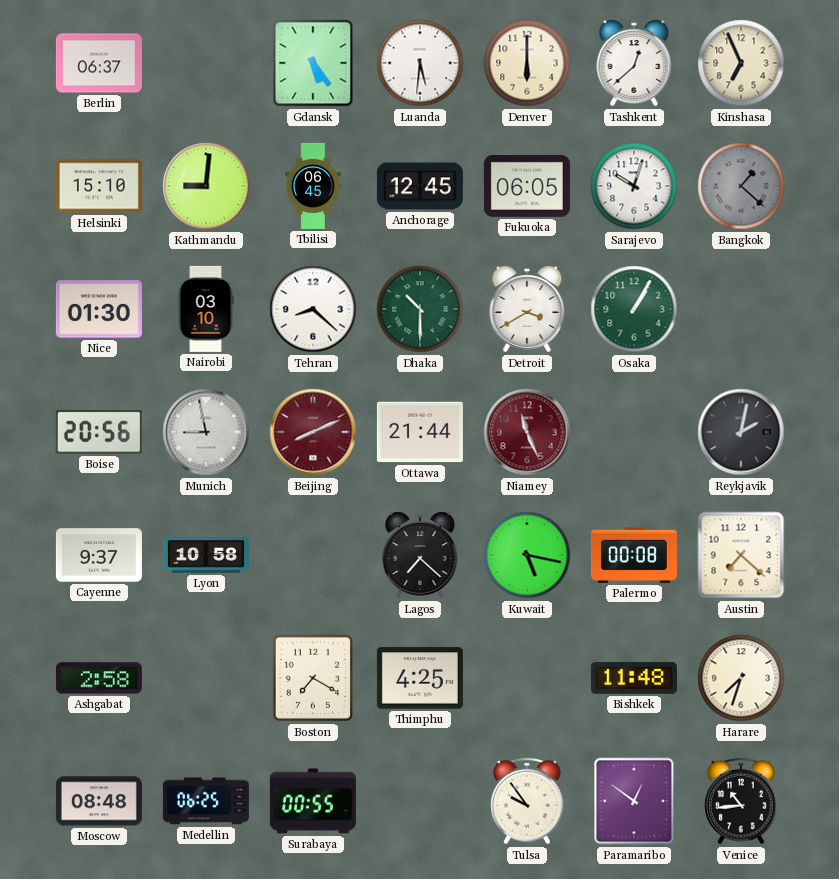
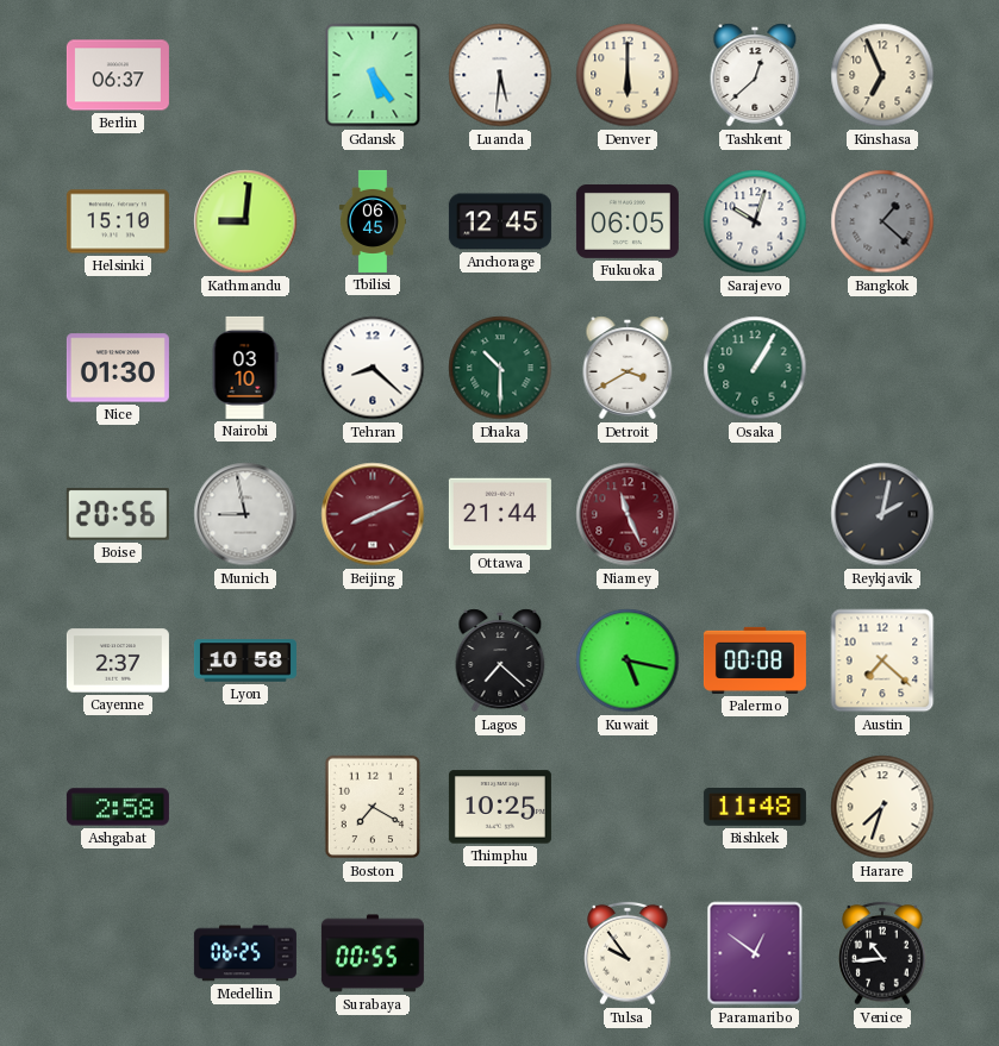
Cayenne: 9:37 -> 2:37
Thimphu: 4:25 -> 10:25
Moscow: 08:48 -> none
